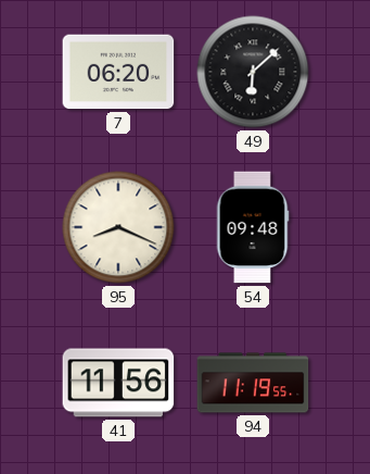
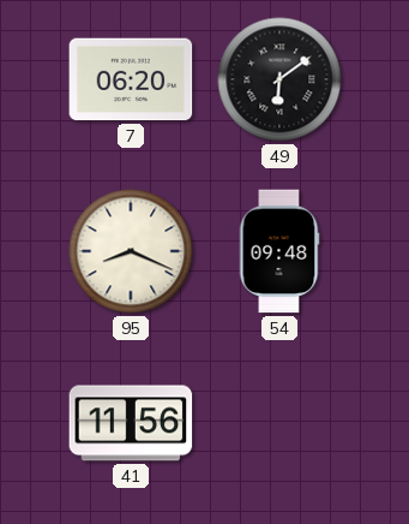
49: 6:08 -> 6:09
94: 11:19 -> none
